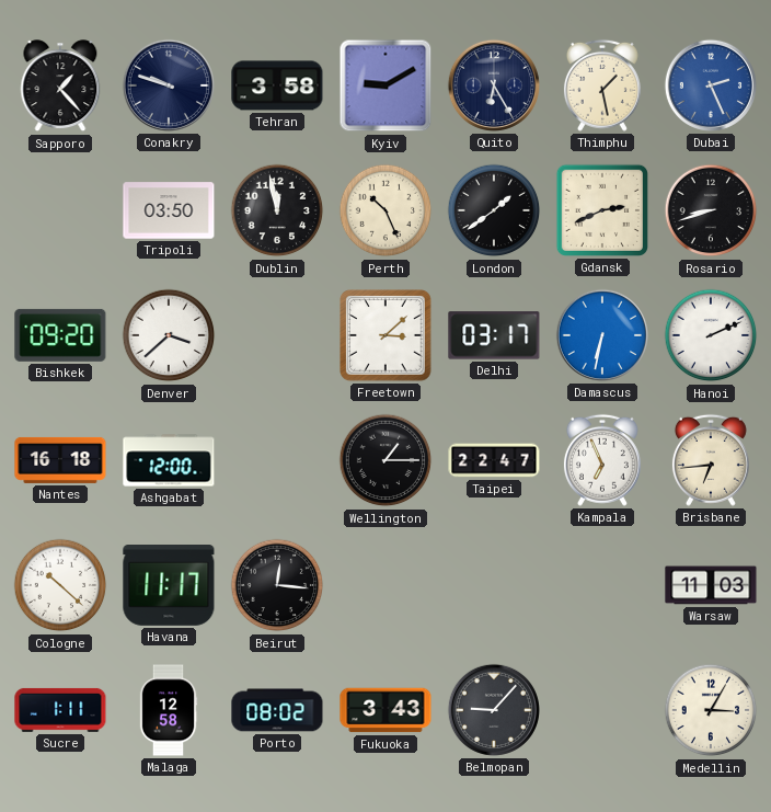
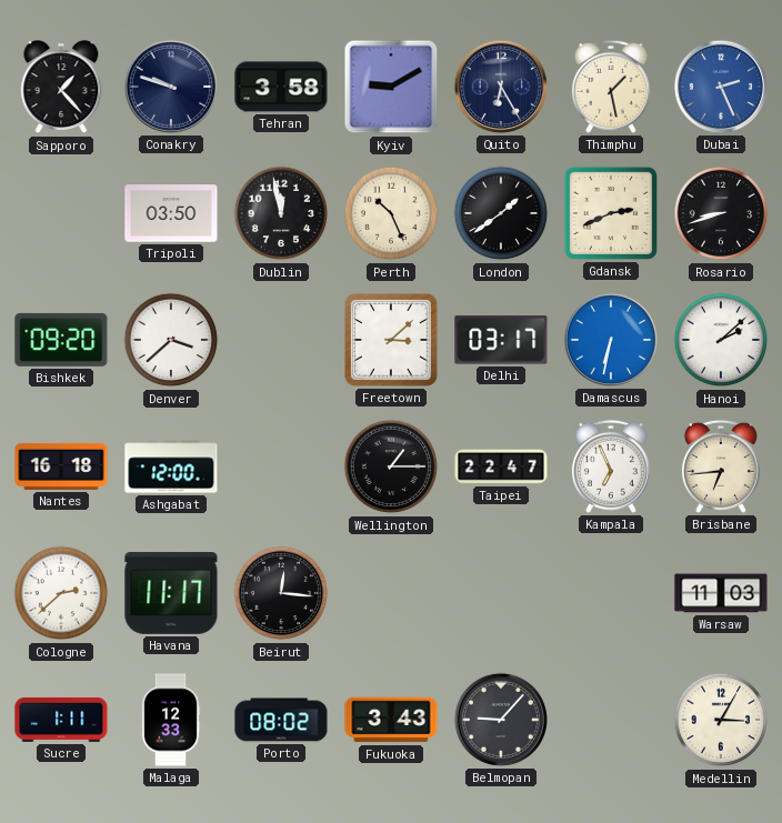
Hanoi: 2:11 -> 2:08
Cologne: 10:22 -> 2:38
Malaga: 12:58 -> 12:33
